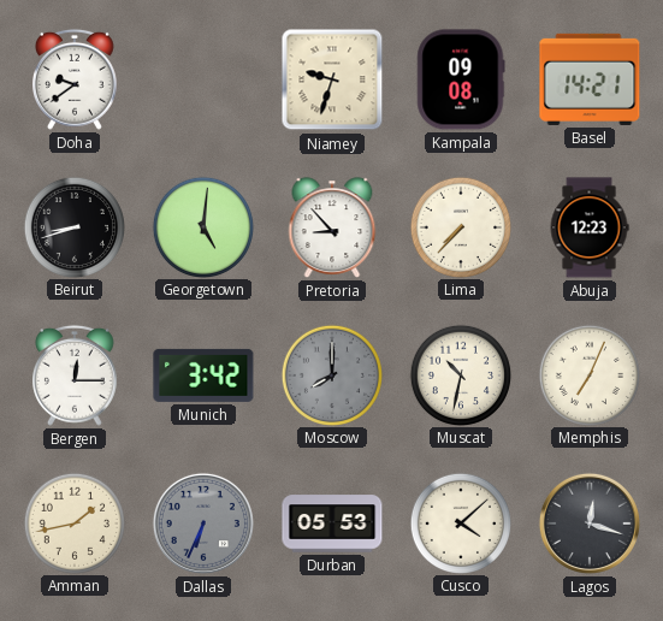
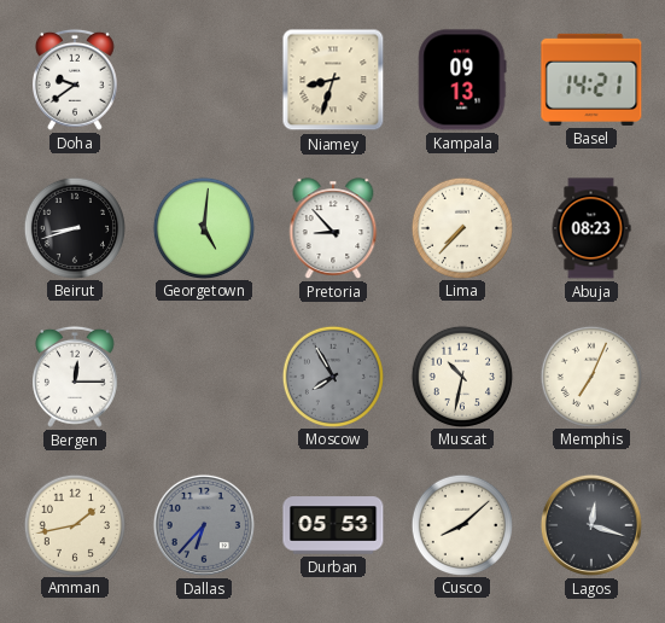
Niamey: 9:33 -> 8:33
Kampala: 09:08 -> 09:13
Abuja: 12:23 -> 08:23
Munich: 3:42 -> none
Moscow: 8:00 -> 7:55
Dallas: 6:34 -> 6:37
Cusco: 4:08 -> 8:08
